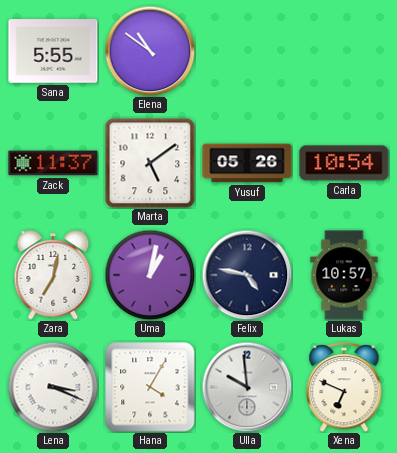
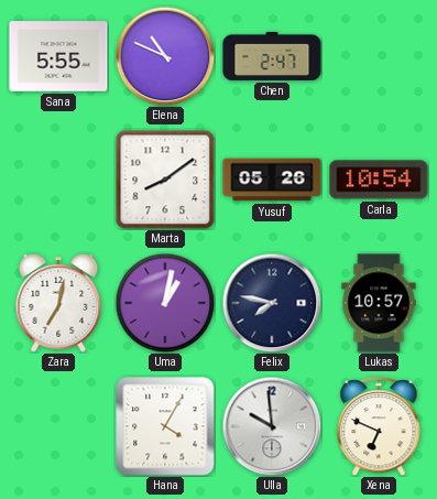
Elena: 10:51 -> 10:49
Chen: none -> 2:47
Zack: 11:37 -> none
Marta: 5:09 -> 8:09
Felix: 4:47 -> 7:47
Lena: 3:19 -> none
